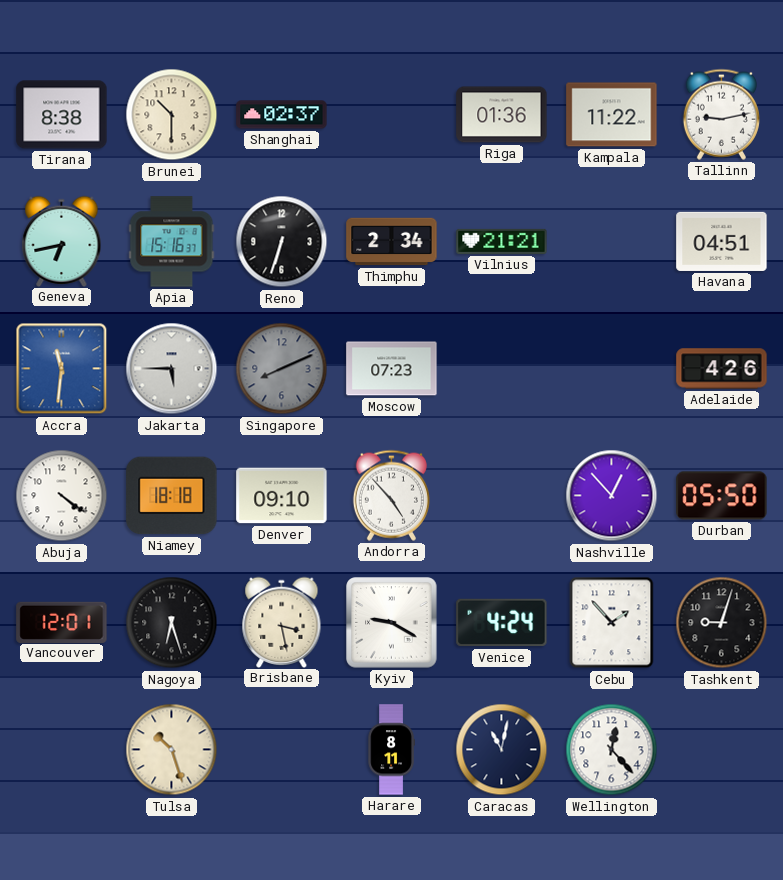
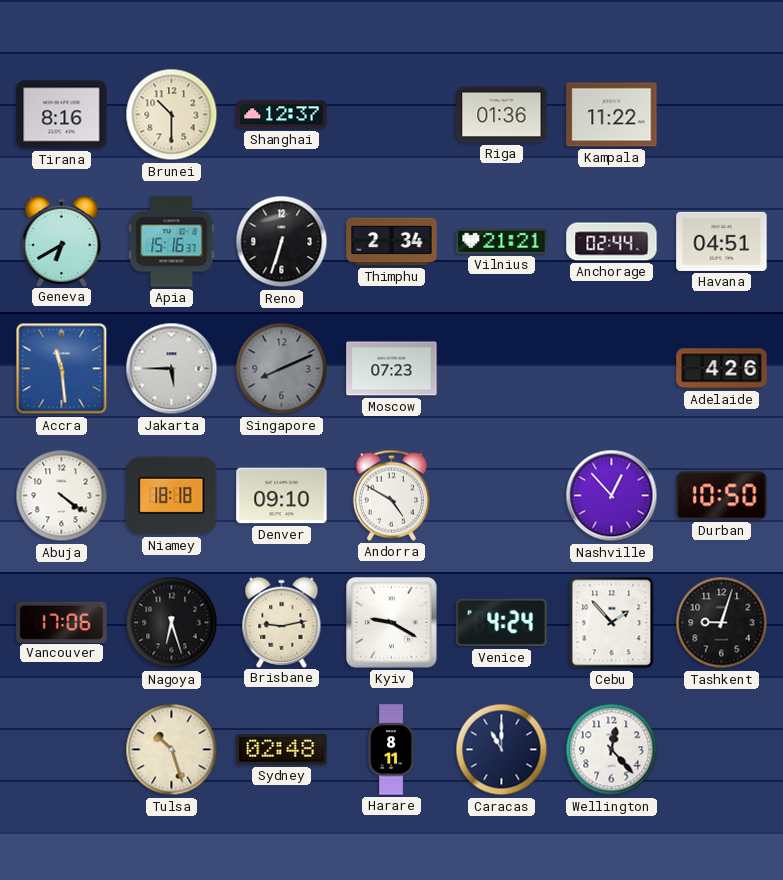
Tirana: 8:38 -> 8:16
Shanghai: 02:37 -> 12:37
Tallinn: 9:13 -> none
Geneva: 6:43 -> 6:40
Anchorage: none -> 02:44
Accra: 11:31 -> 11:29
Andorra: 4:53 -> 4:50
Durban: 05:50 -> 10:50
Vancouver: 12:01 -> 17:06
Brisbane: 3:28 -> 9:13
Sydney: none -> 02:48
Caracas: 11:02 -> 11:00
